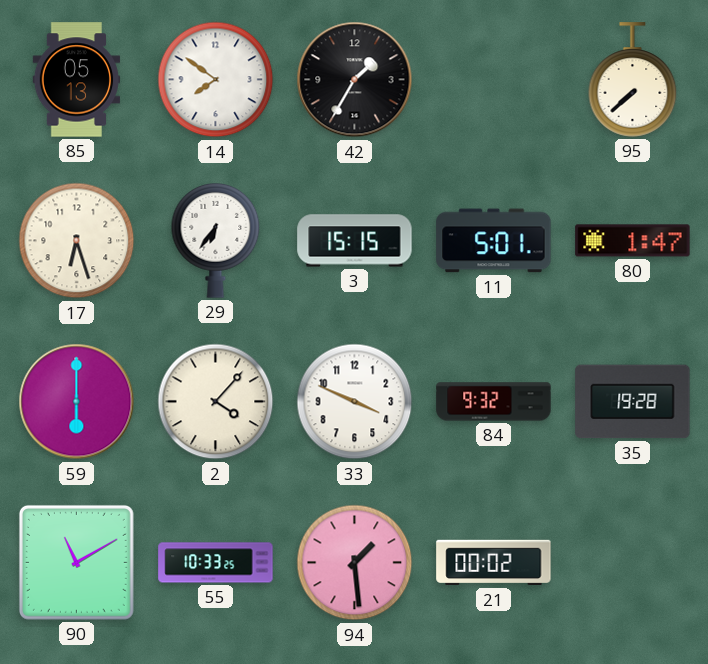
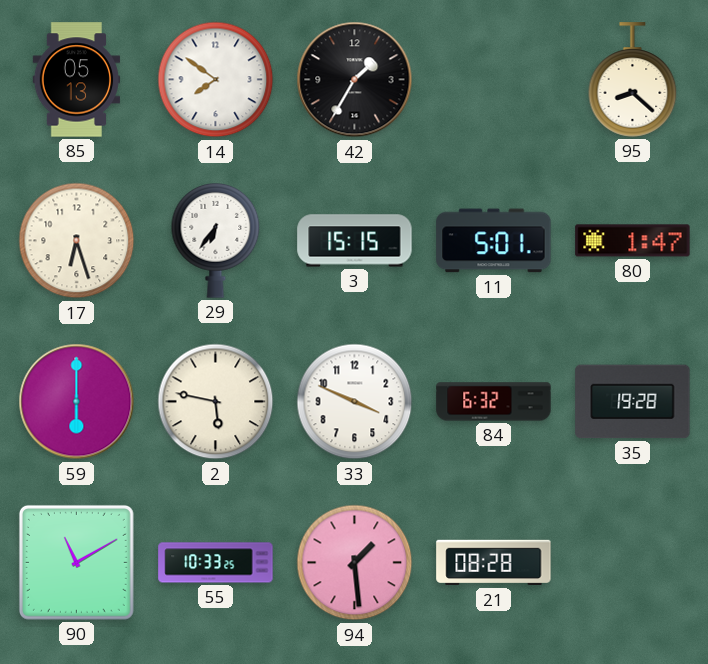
95: 7:38 -> 8:22
2: 4:07 -> 5:47
84: 9:32 -> 6:32
21: 00:02 -> 08:28
